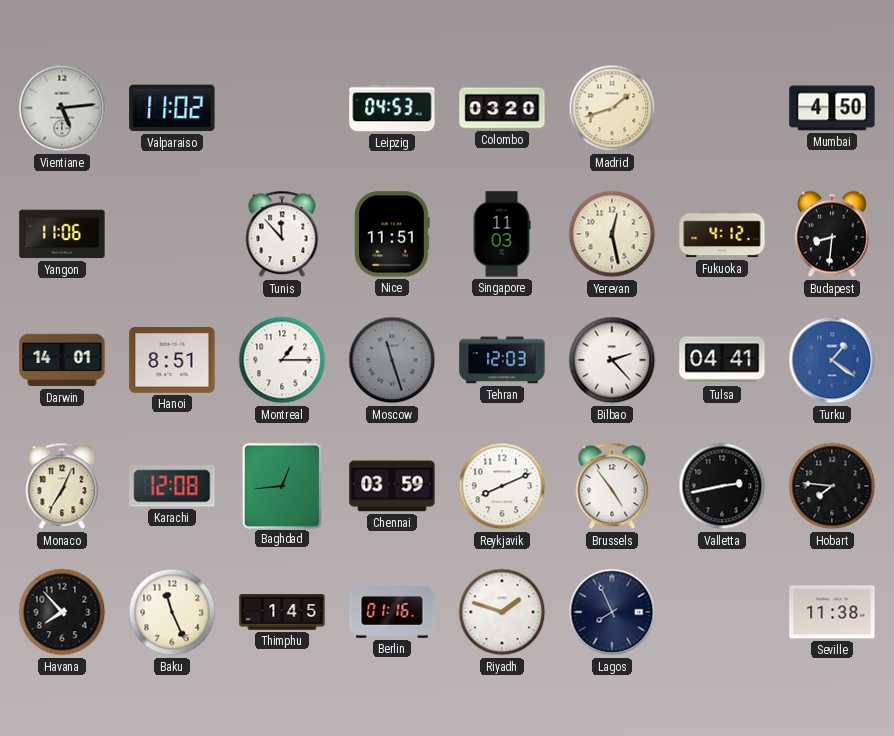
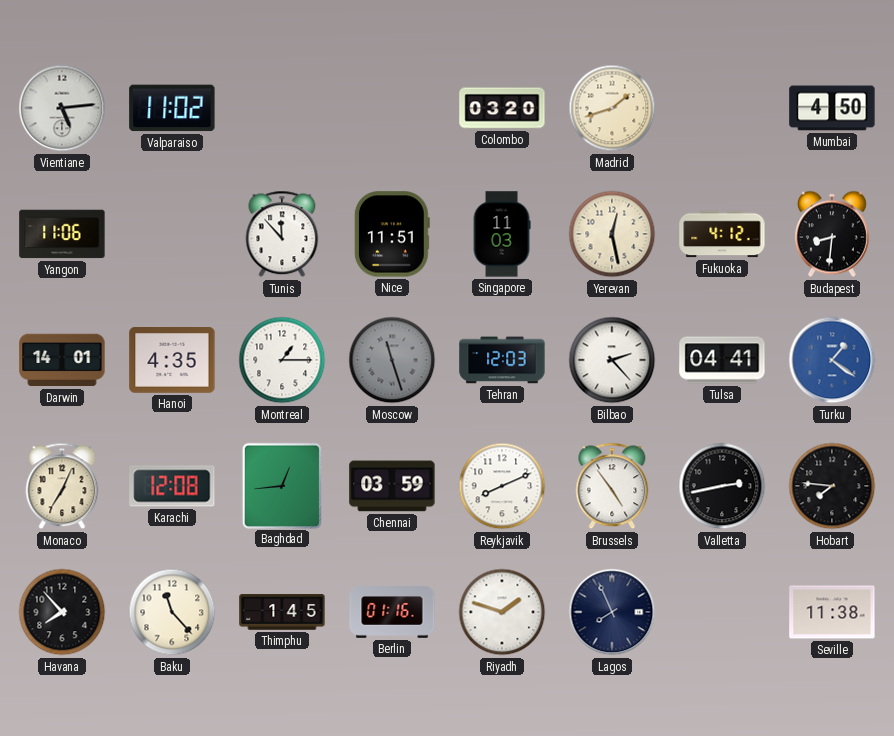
Leipzig: 04:53 -> none
Hanoi: 8:51 -> 4:35
Baku: 11:26 -> 11:23
